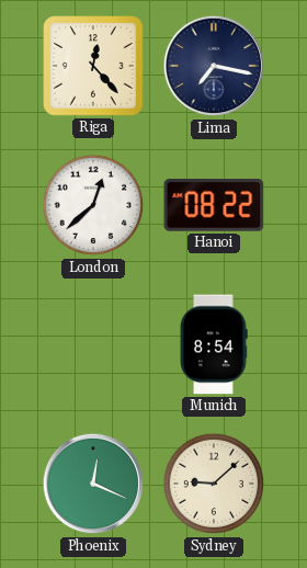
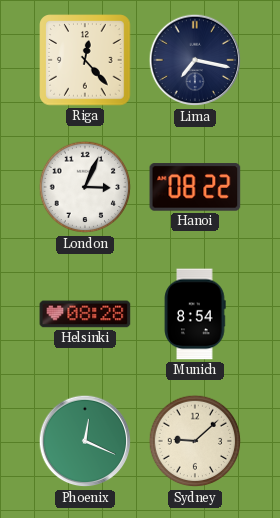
London: 12:38 -> 3:04
Helsinki: none -> 08:28
